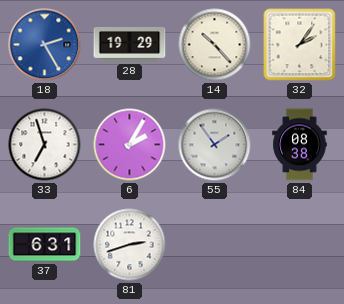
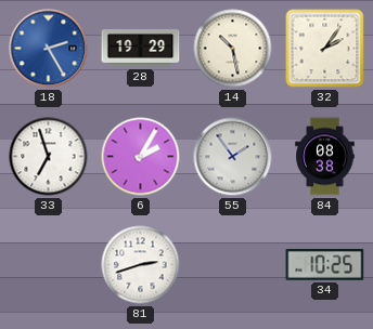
14: 10:23 -> 10:28
37: 6:31 -> none
34: none -> 10:25
